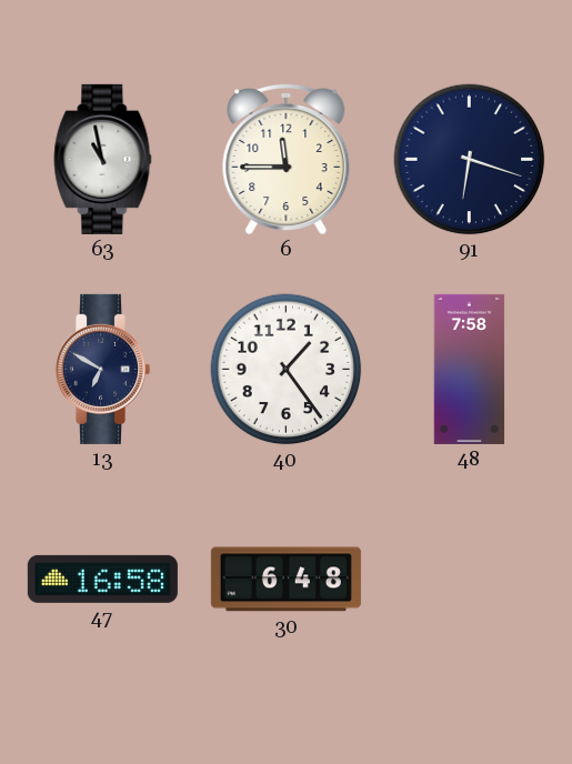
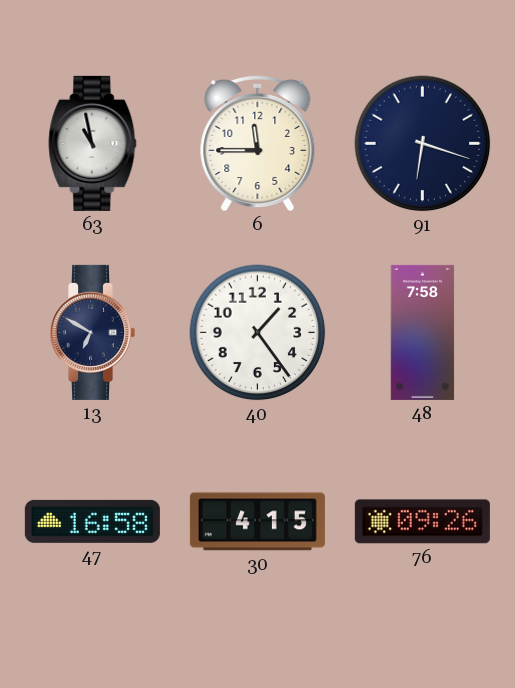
30: 6:48 -> 4:15
76: none -> 09:26
